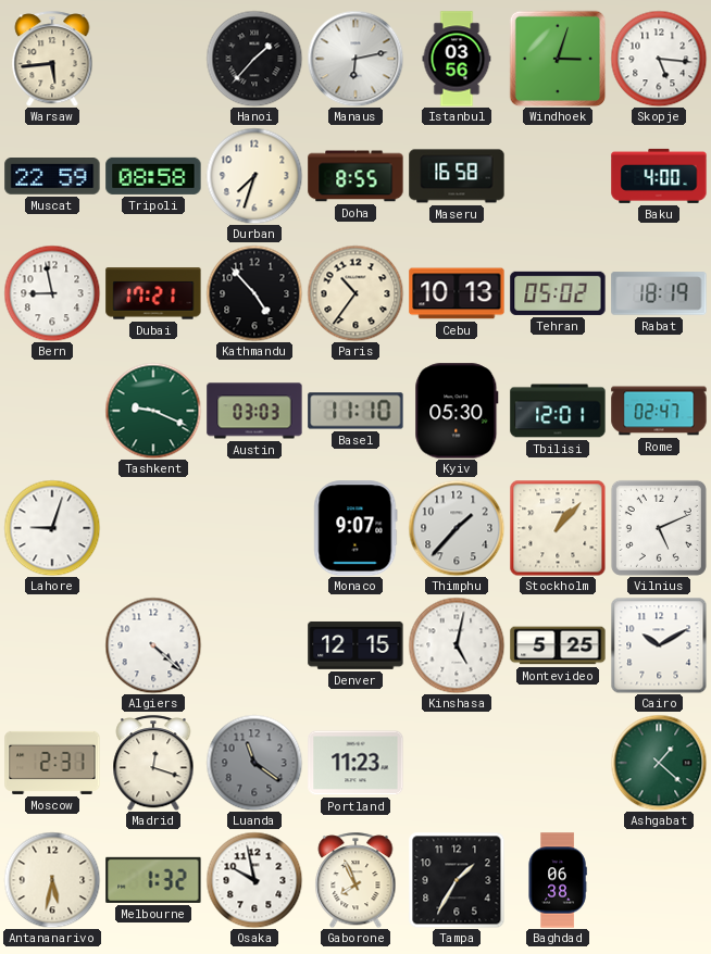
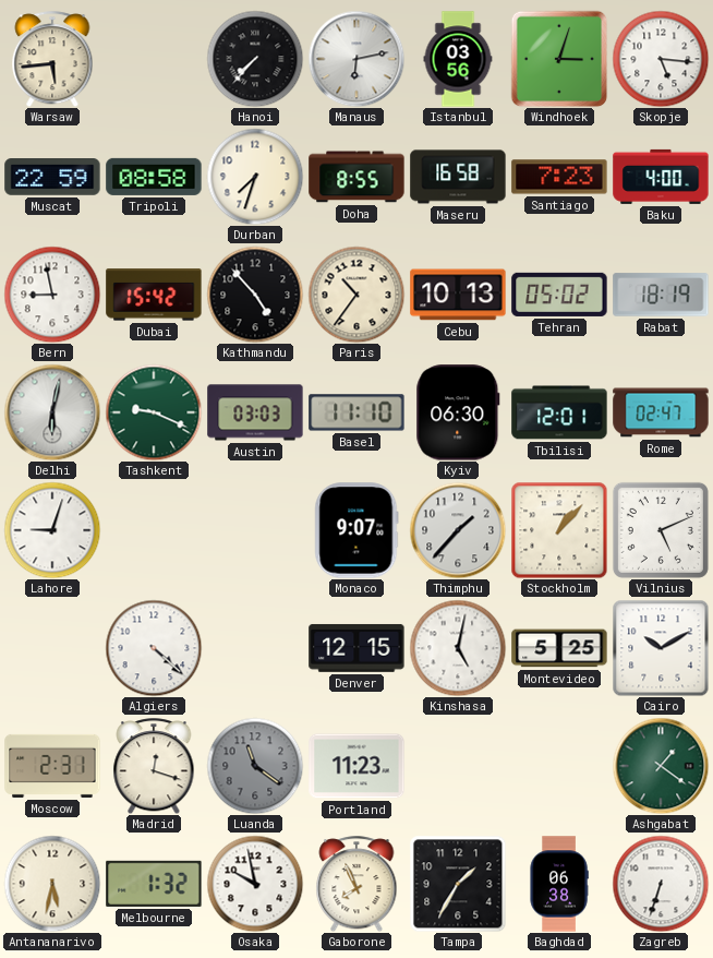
Hanoi: 1:37 -> 7:37
Santiago: none -> 7:23
Dubai: 17:21 -> 15:42
Delhi: none -> 6:02
Kyiv: 05:30 -> 06:30
Ashgabat: 1:22 -> 1:21
Zagreb: none -> 6:33
